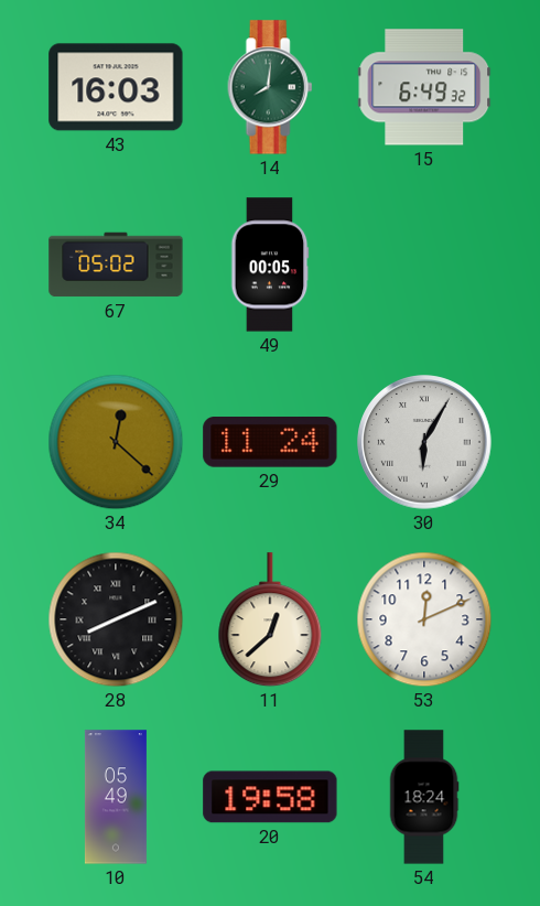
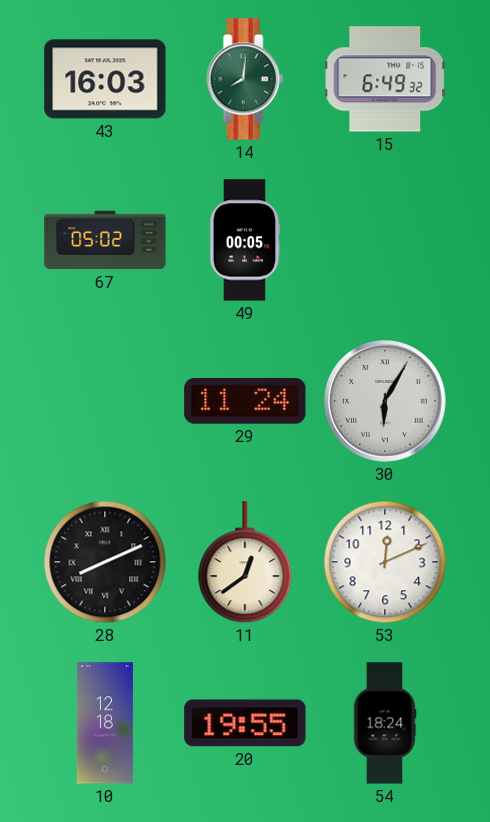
34: 12:22 -> none
11: 12:38 -> 12:39
10: 05:49 -> 12:18
20: 19:58 -> 19:55
